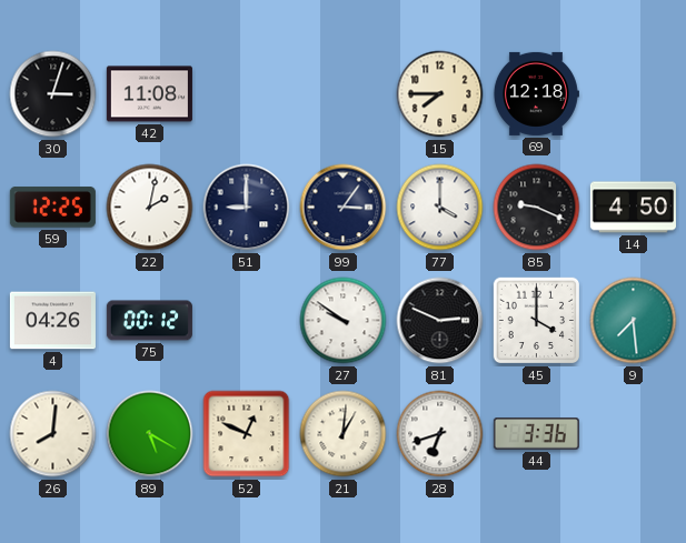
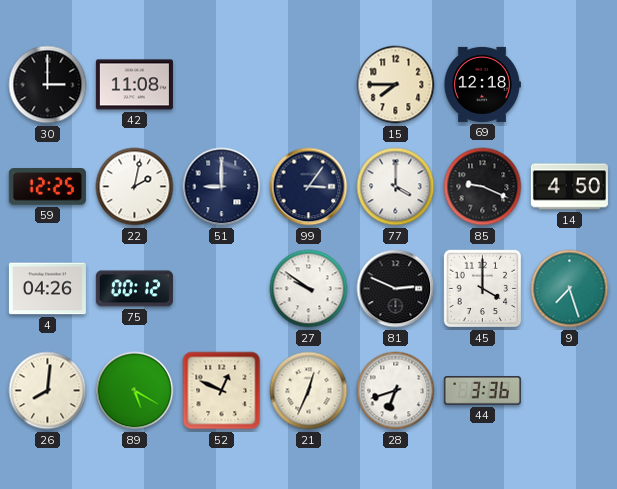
30: 3:03 -> 3:00
9: 7:29 -> 7:27
21: 1:01 -> 12:34
